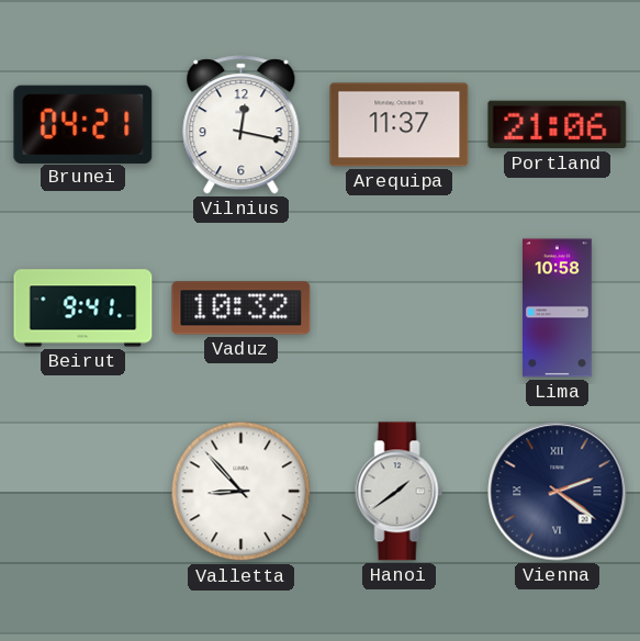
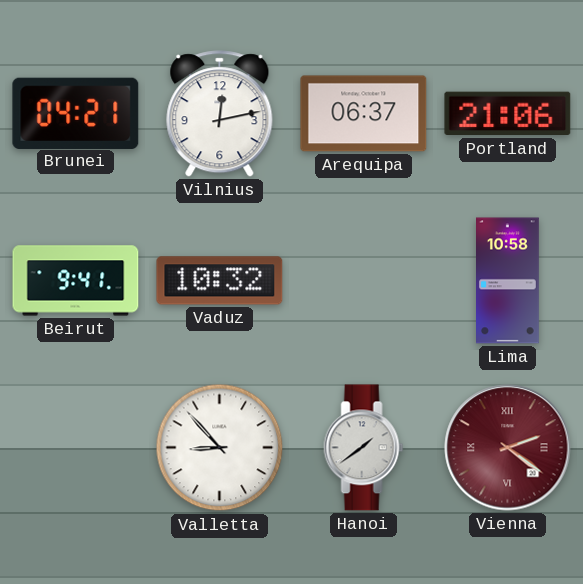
Vilnius: 12:17 -> 12:13
Arequipa: 11:37 -> 06:37
Vienna dial: navy -> burgundy
